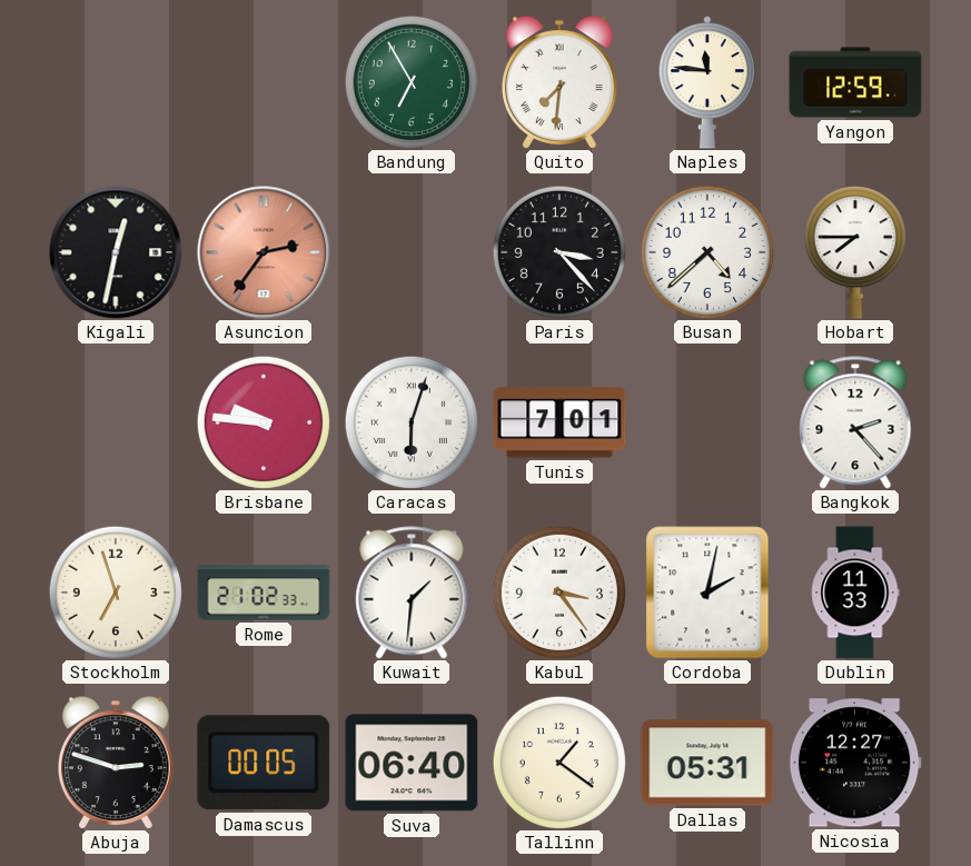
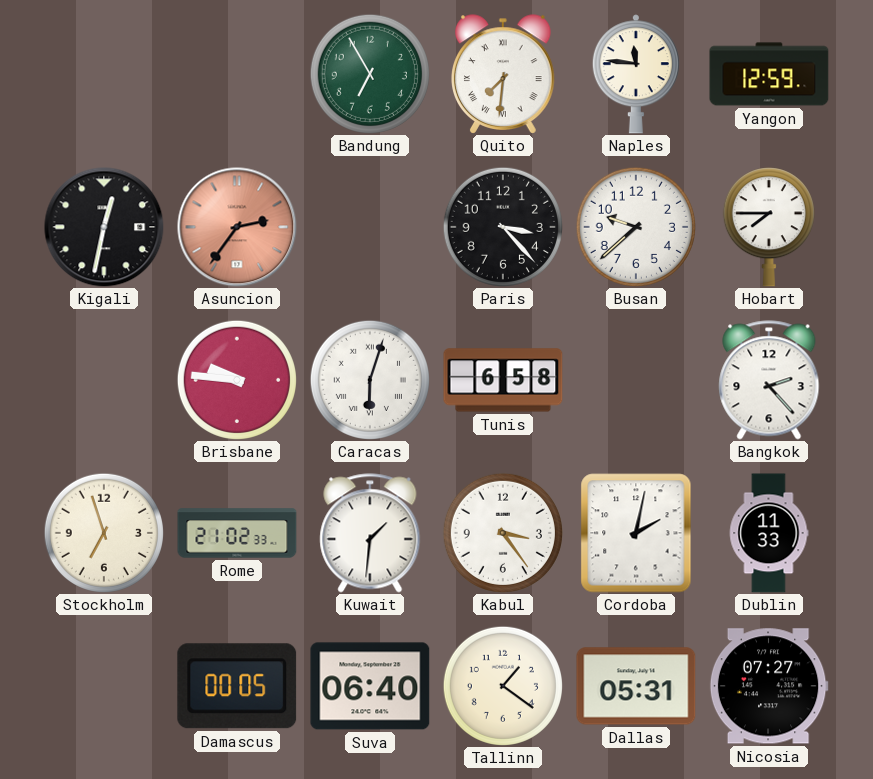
Busan: 4:38 -> 9:38
Tunis: 7:01 -> 6:58
Abuja: 2:48 -> none
Nicosia: 12:27 -> 07:27
